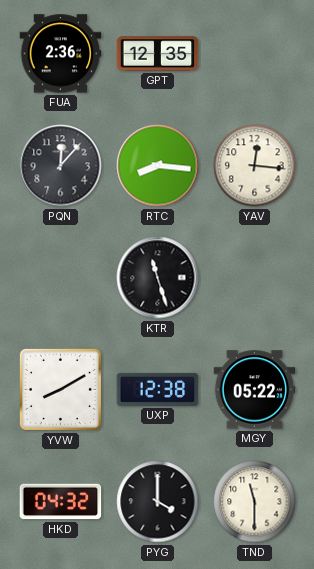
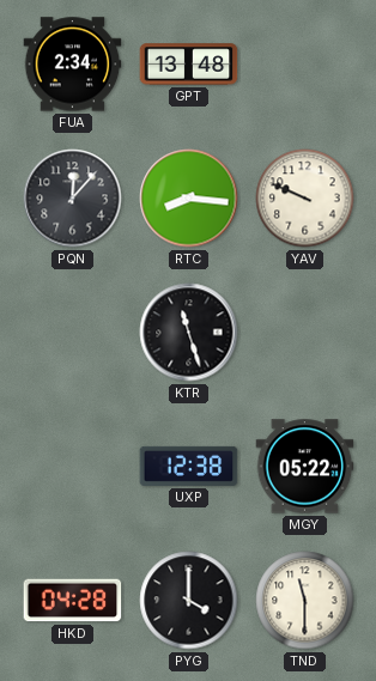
FUA: 2:36 -> 2:34
GPT: 12:35 -> 13:48
YAV: 12:16 -> 9:49
YVW: 8:10 -> none
HKD: 04:32 -> 04:28
